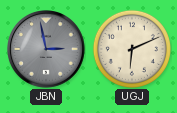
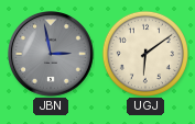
UGJ: 6:11 -> 6:09
